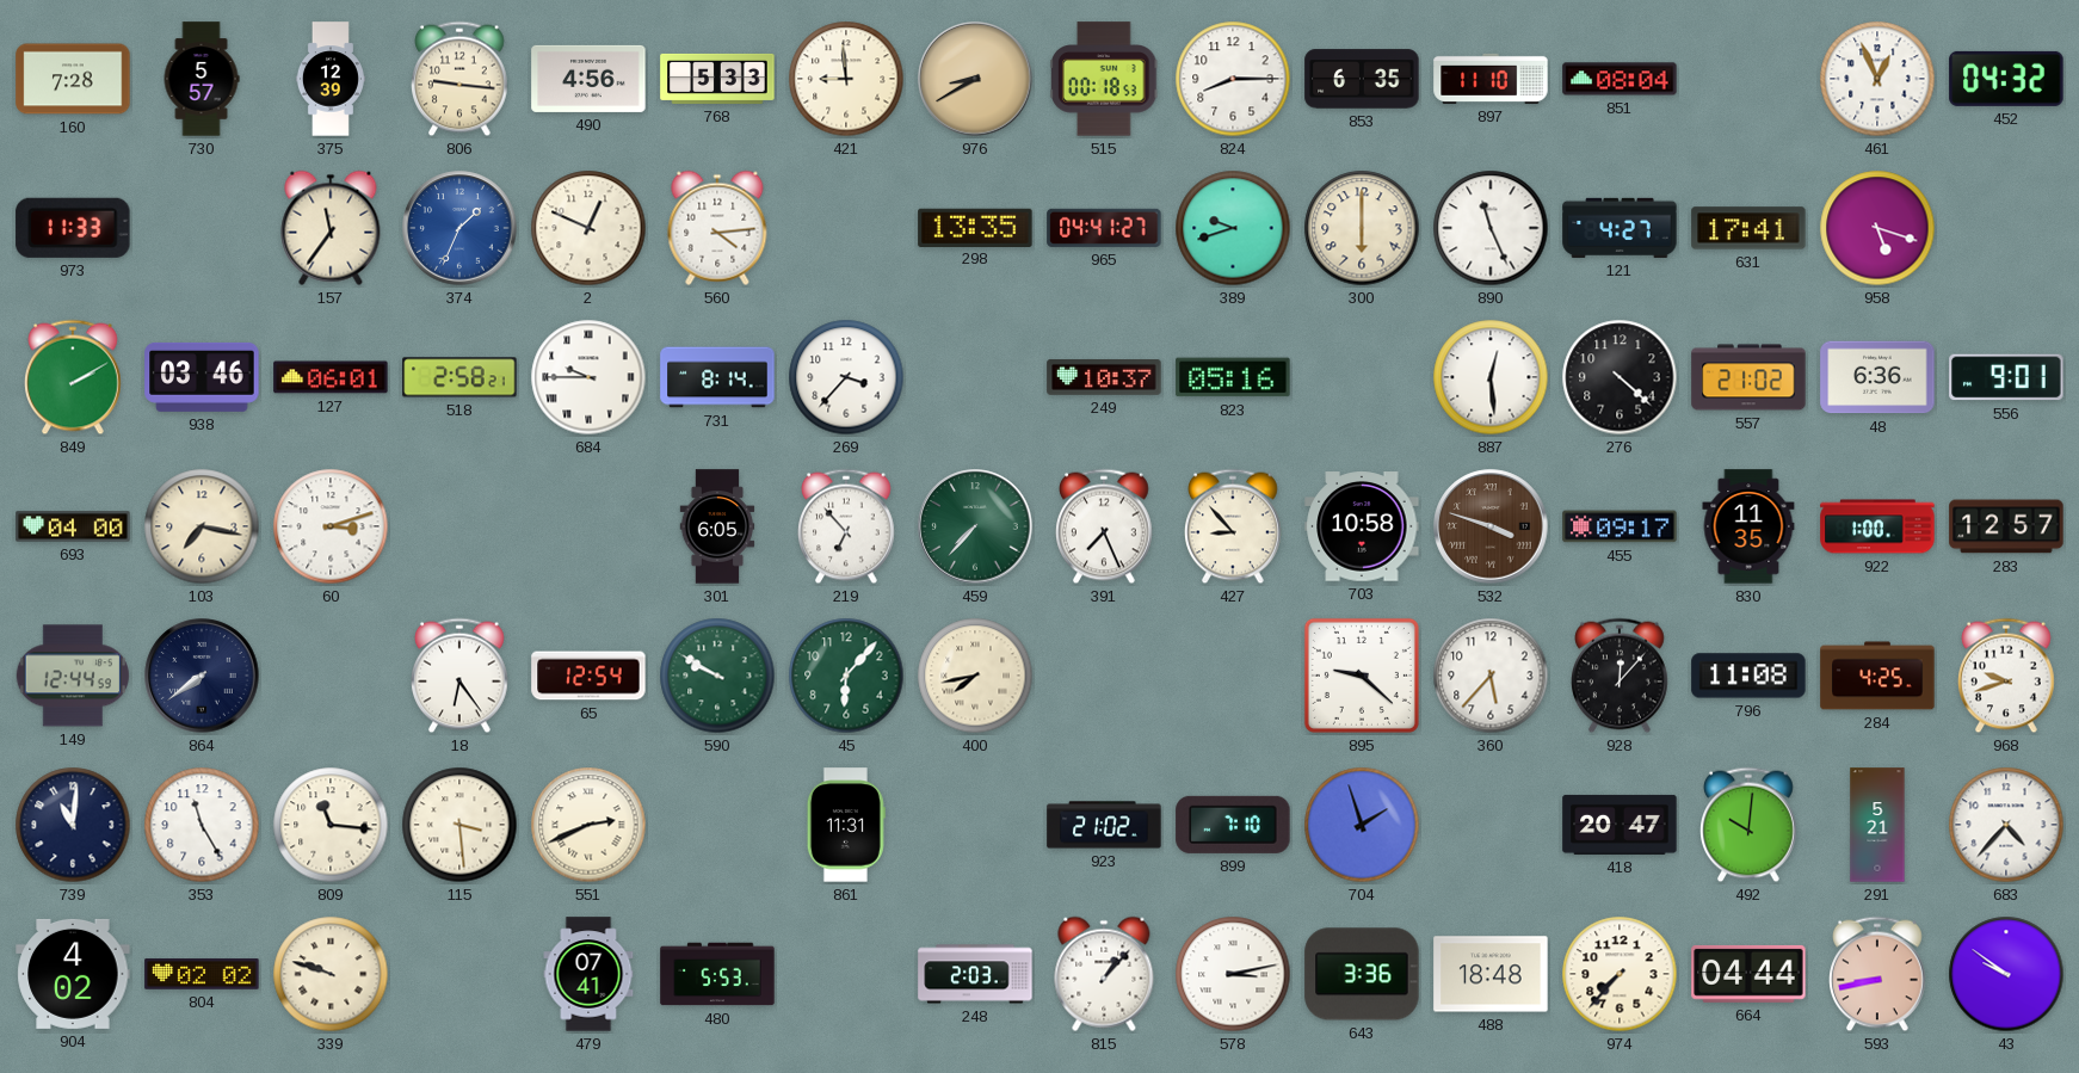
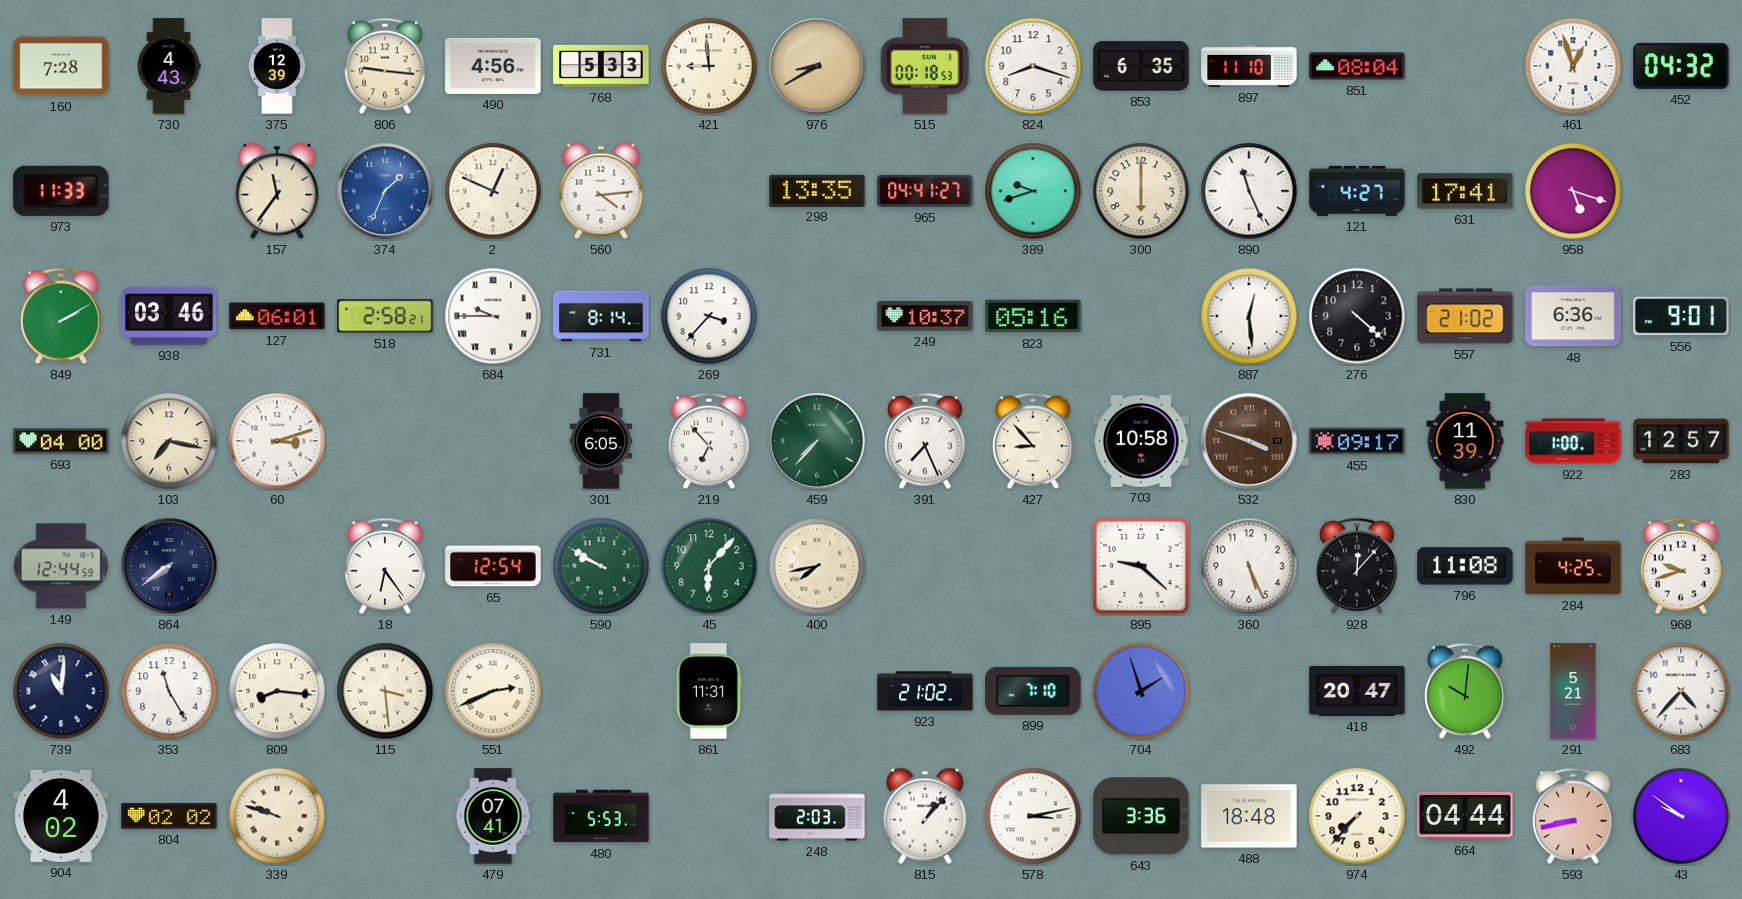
730: 5:57 -> 4:43
824: 8:15 -> 8:18
461: 12:56 -> 12:57
830: 11:35 -> 11:39
360: 5:37 -> 5:26
809: 11:16 -> 8:16
